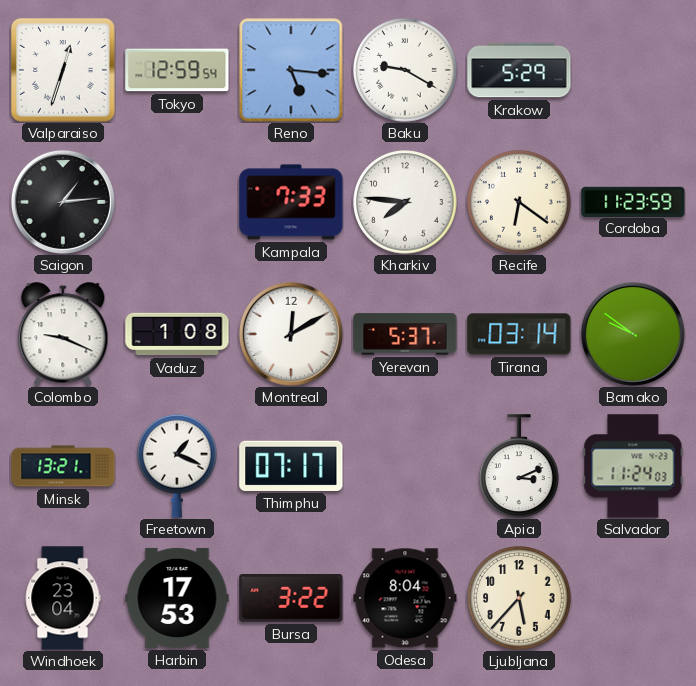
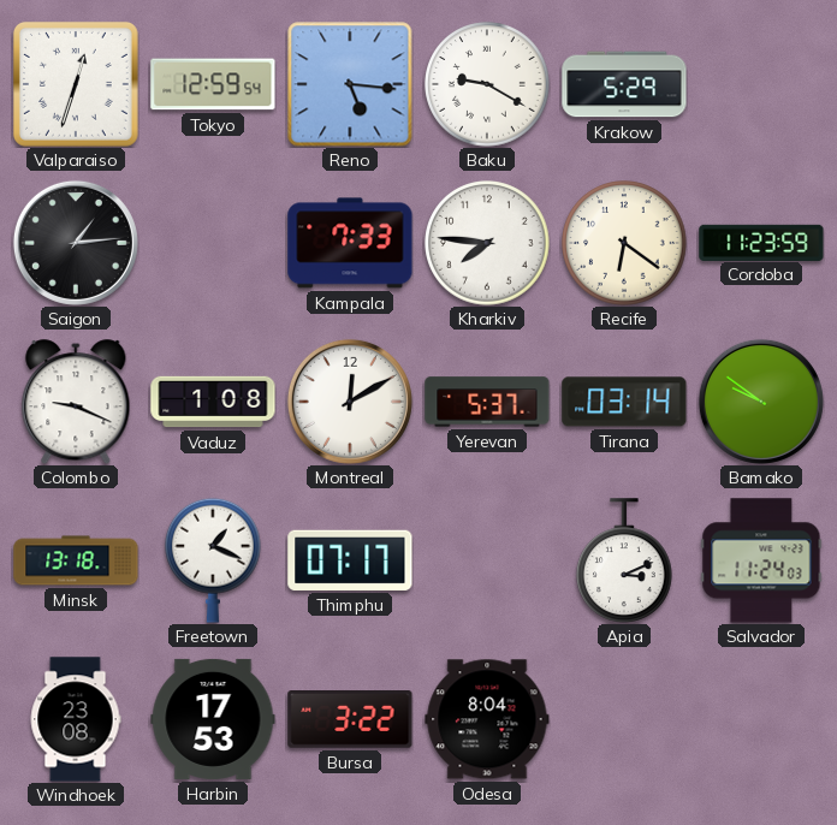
Minsk: 13:21 -> 13:18
Windhoek: 23:04 -> 23:08
Ljubljana: 5:37 -> none
